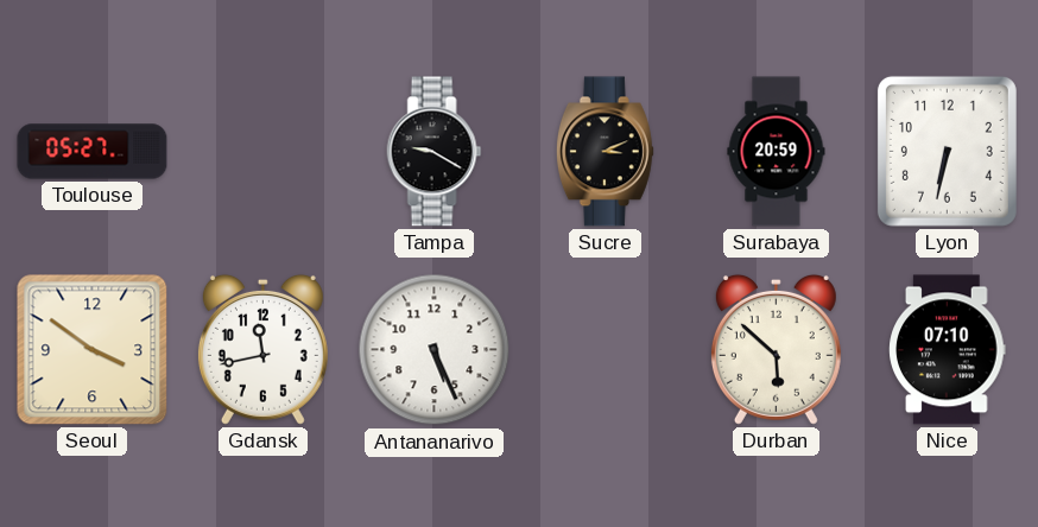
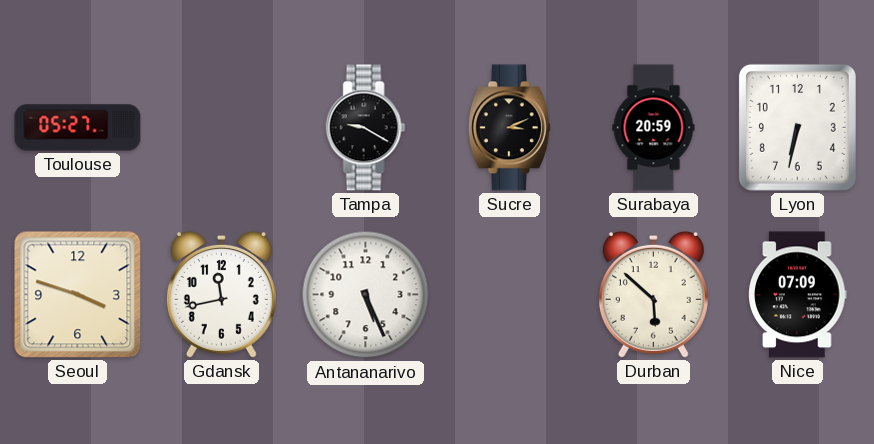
Seoul: 3:51 -> 3:48
Nice: 07:10 -> 07:09
